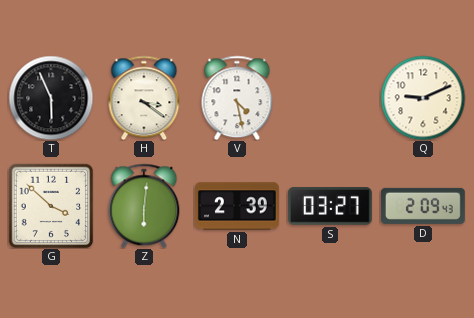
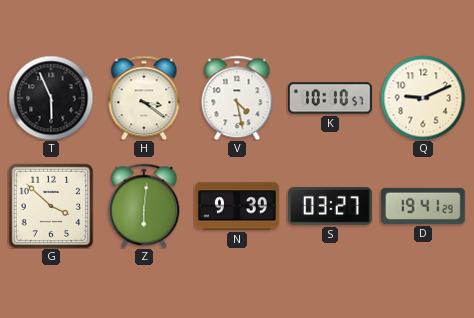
K: none -> 10:10
N: 2:39 -> 9:39
D: 2:09 -> 19:41
